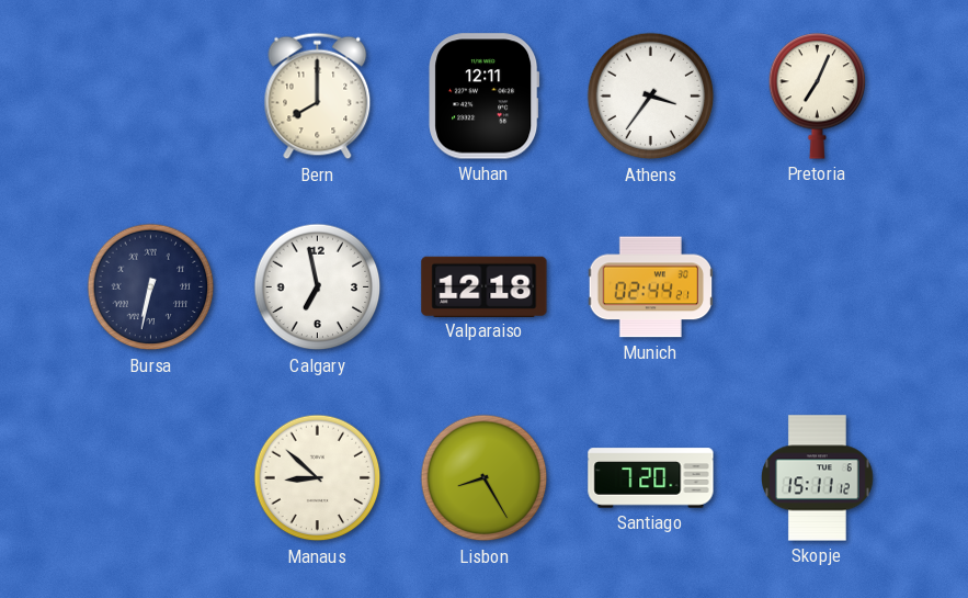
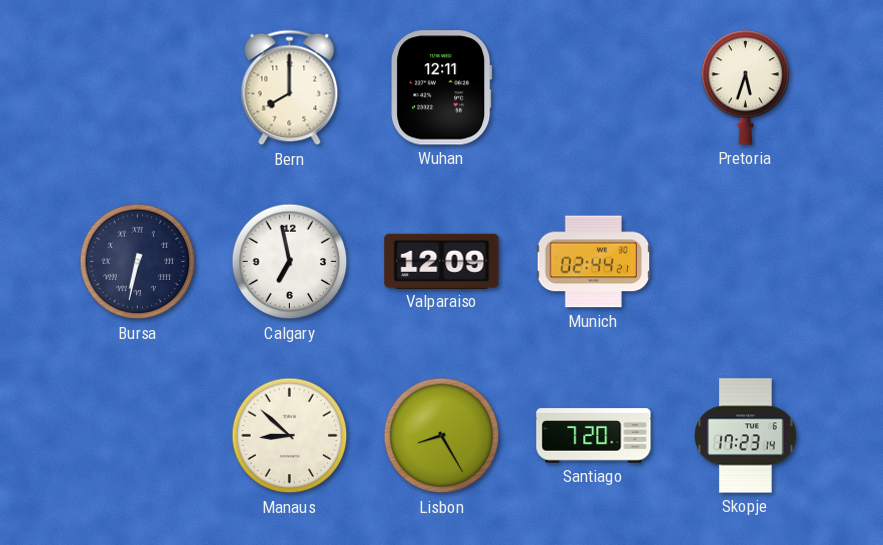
Athens: 3:36 -> none
Pretoria: 7:04 -> 5:33
Valparaiso: 12:18 -> 12:09
Skopje: 15:11 -> 17:23
